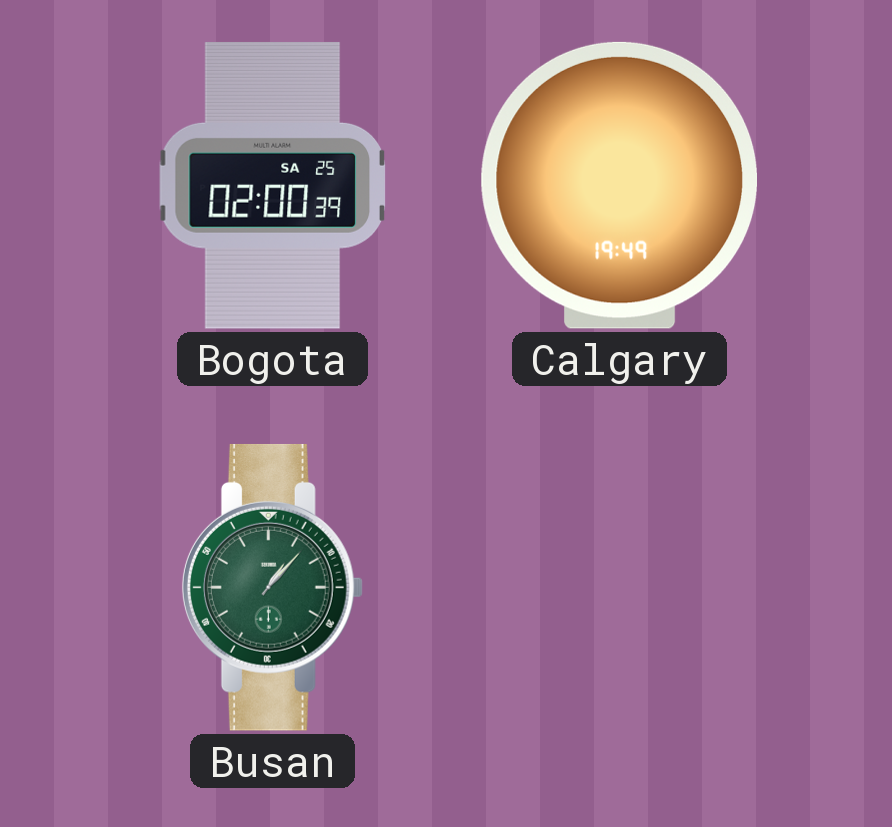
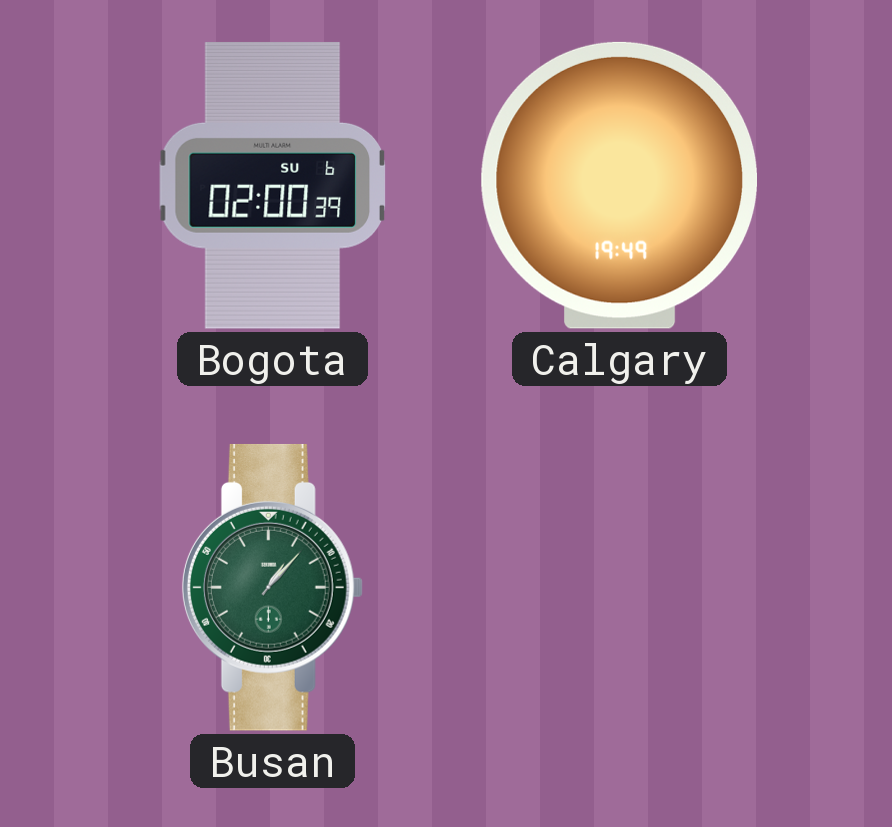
Bogota date: SA 25 -> SU 6
